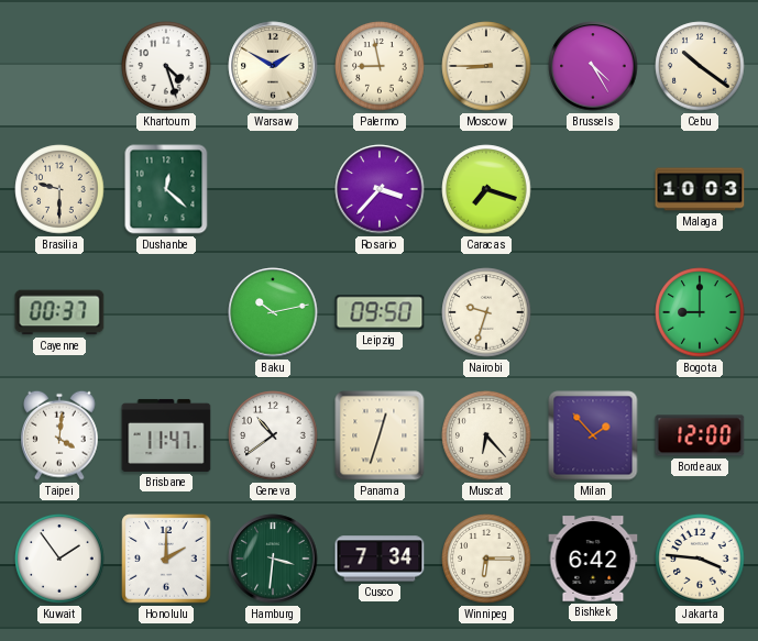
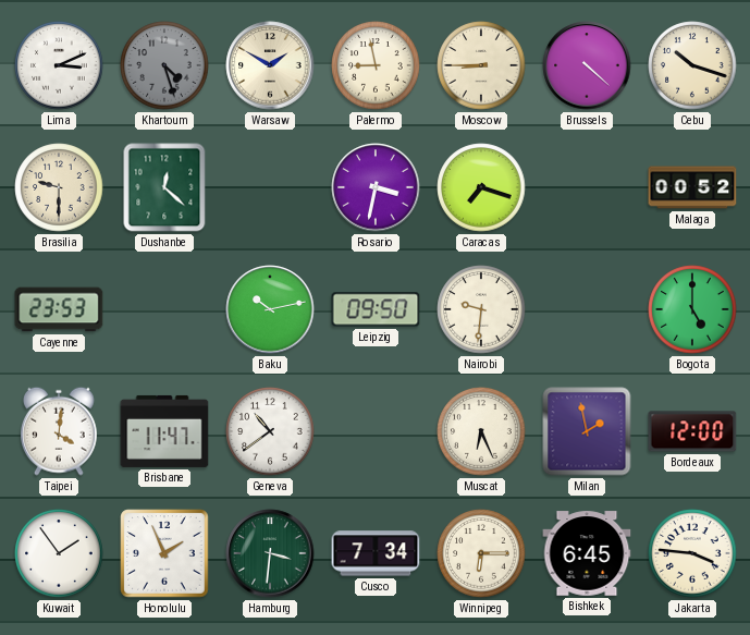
Lima: none -> 3:11
Khartoum dial: white -> grey
Brussels: 4:25 -> 4:22
Cebu: 10:21 -> 10:18
Rosario: 3:37 -> 3:32
Malaga: 10:03 -> 00:52
Cayenne: 00:37 -> 23:53
Nairobi: 9:33 -> 9:31
Bogota: 9:00 -> 5:00
Panama: 12:33 -> none
Muscat: 6:23 -> 6:26
Milan: 1:53 -> 1:58
Honolulu: 2:00 -> 1:56
Bishkek: 6:42 -> 6:45
